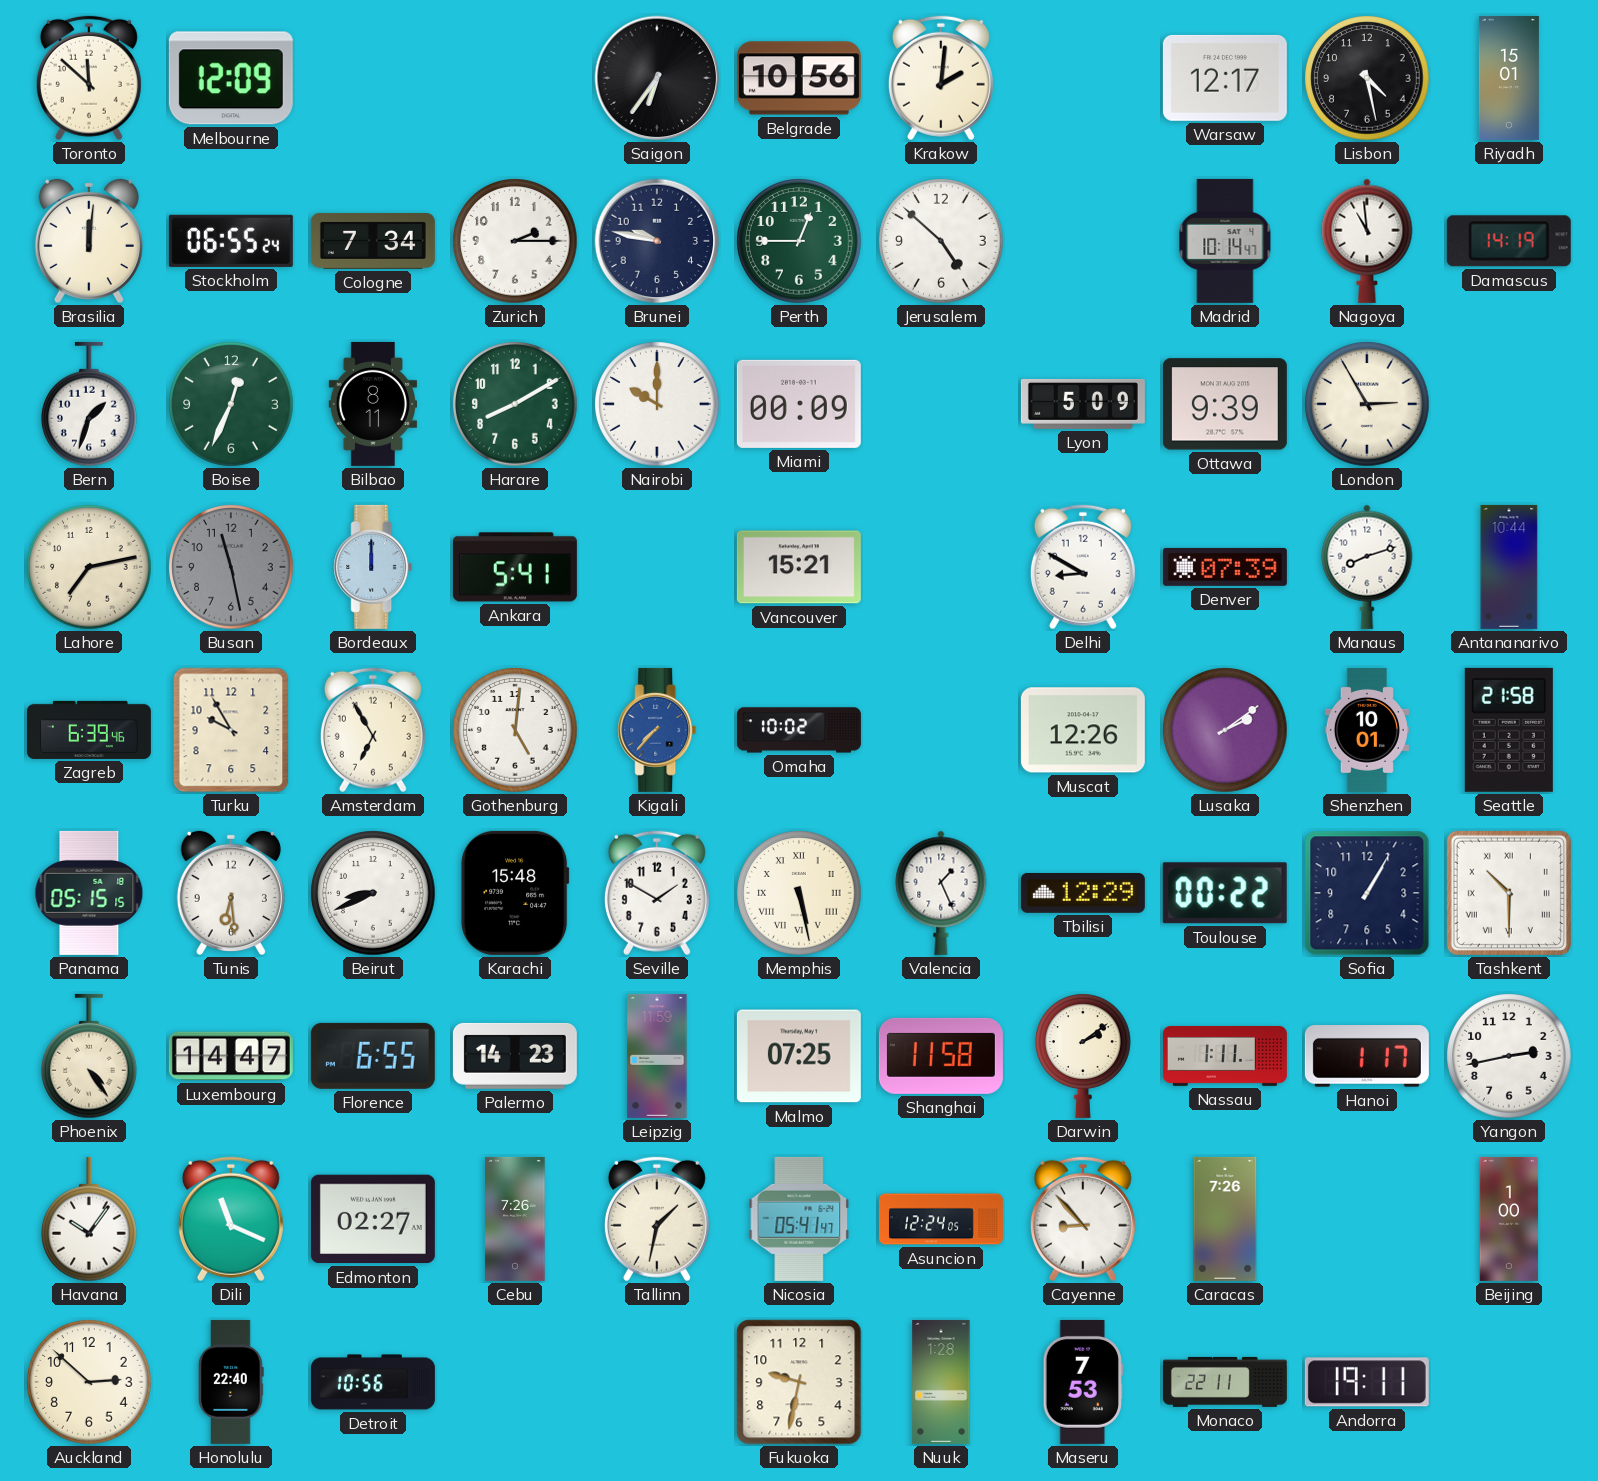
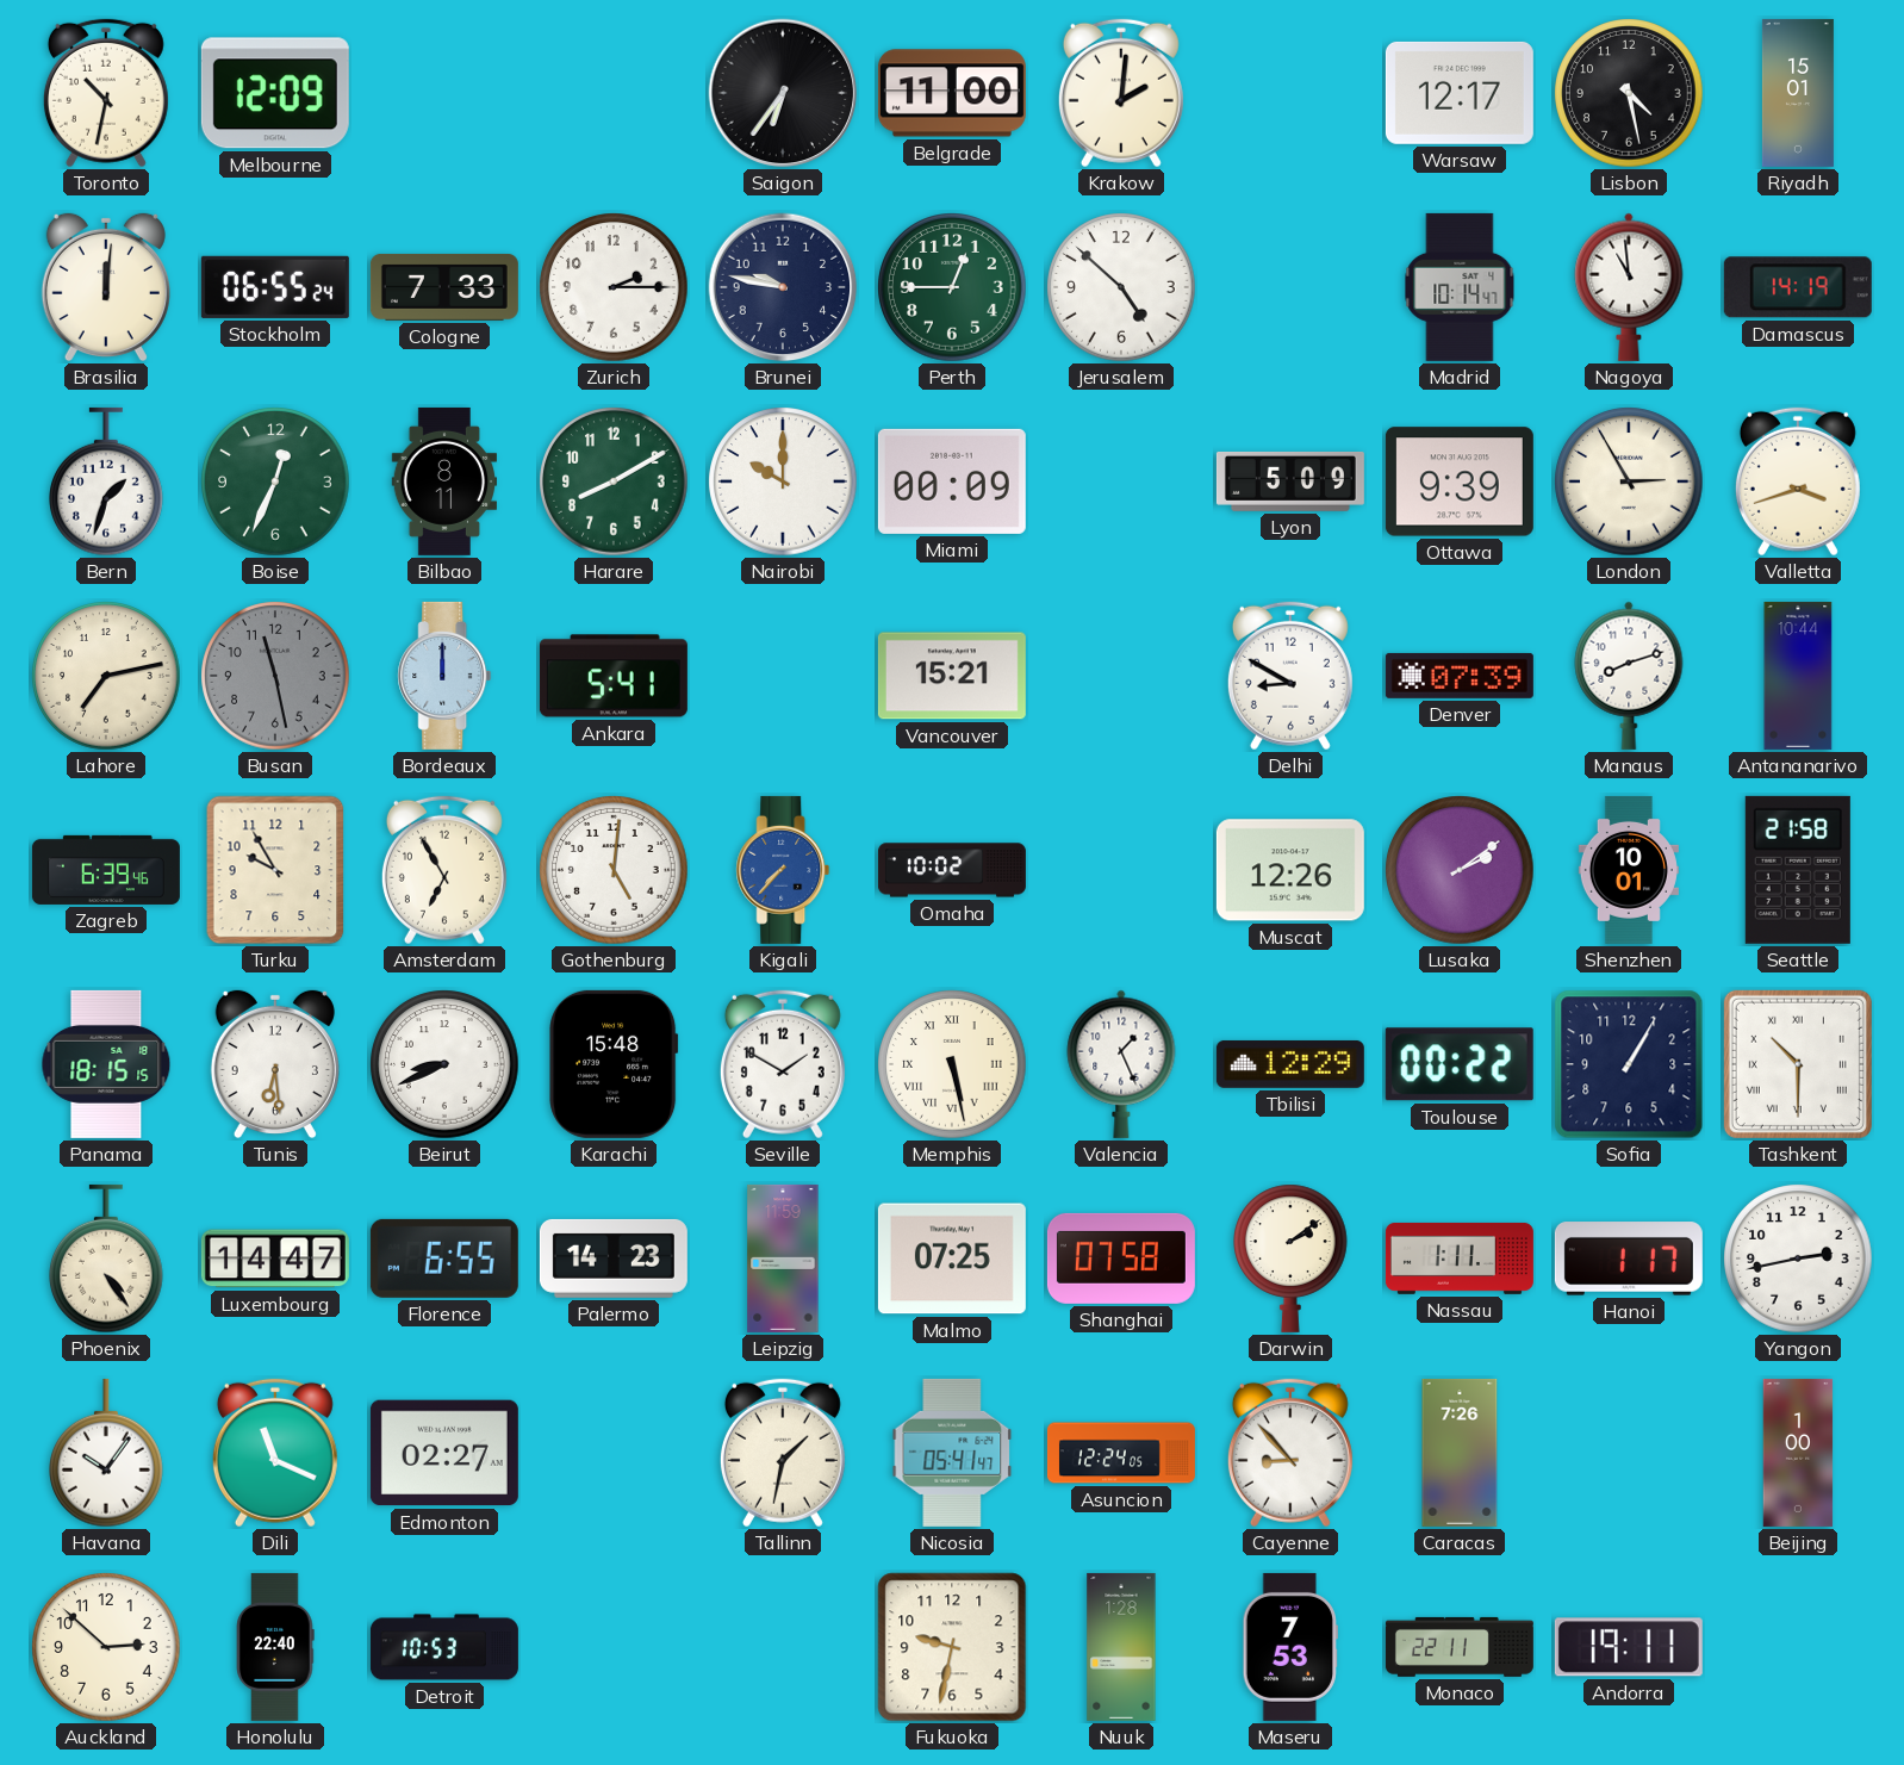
Toronto: 11:52 -> 10:32
Belgrade: 10:56 -> 11:00
Cologne: 7:34 -> 7:33
Valletta: none -> 3:42
Panama: 05:15 -> 18:15
Shanghai: 11:58 -> 07:58
Cebu: 7:26 -> none
Detroit: 10:56 -> 10:53
